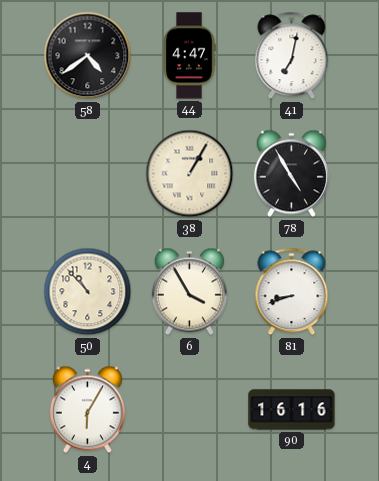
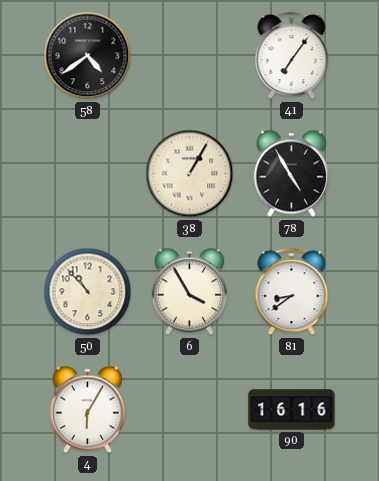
44: 4:47 -> none
41: 7:02 -> 7:06
81: 8:42 -> 8:39
